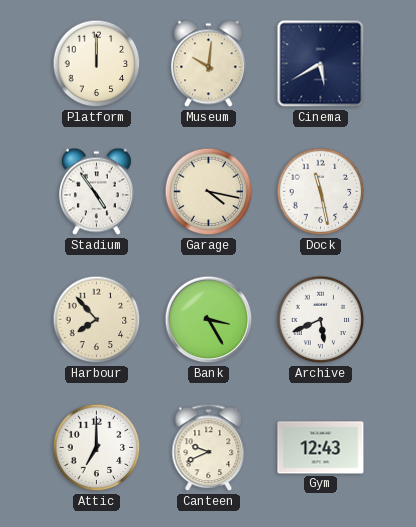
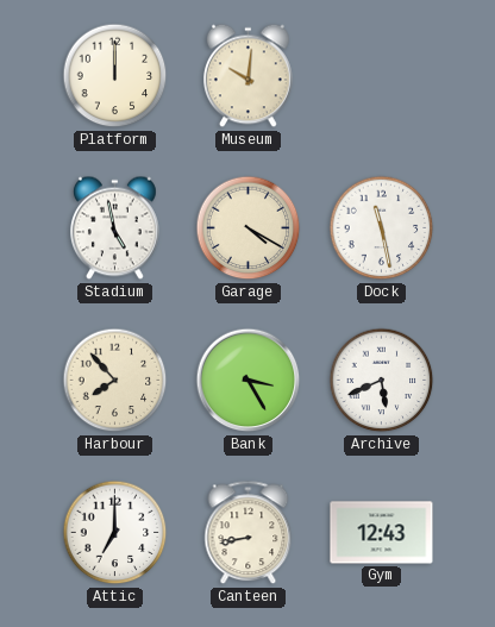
Cinema: 5:40 -> none
Stadium: 4:54 -> 4:58
Garage: 4:17 -> 4:20
Canteen: 9:41 -> 8:43
